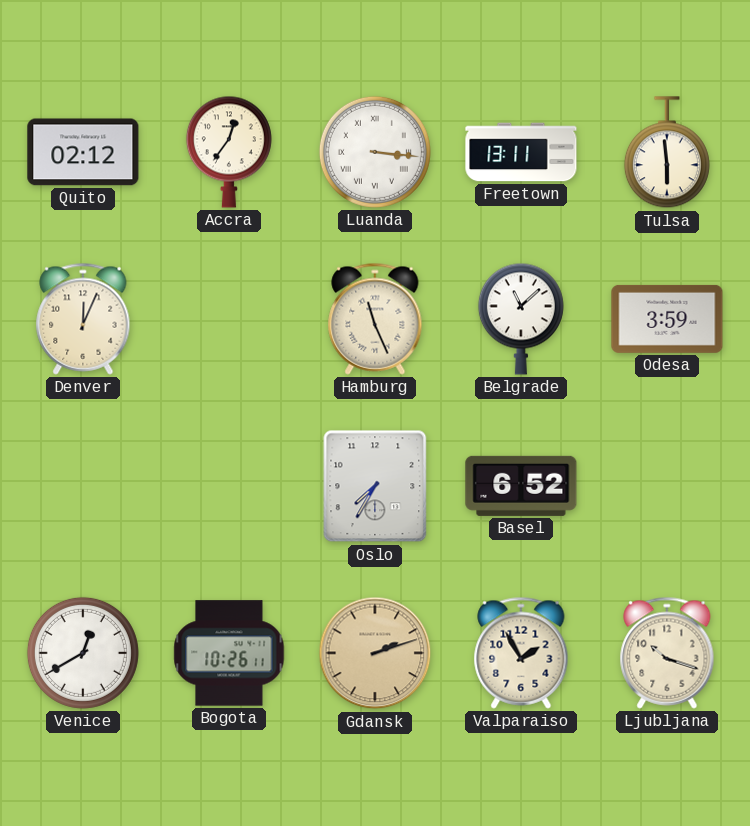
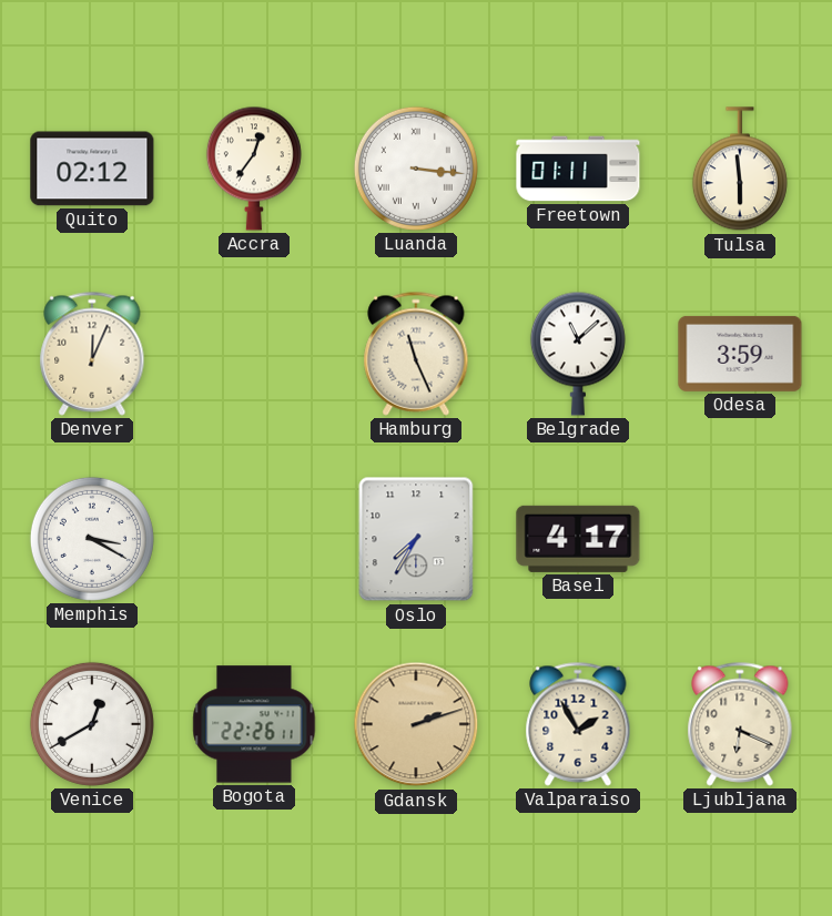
Freetown: 13:11 -> 01:11
Memphis: none -> 3:20
Basel: 6:52 -> 4:17
Bogota: 10:26 -> 22:26
Ljubljana: 10:18 -> 6:19
